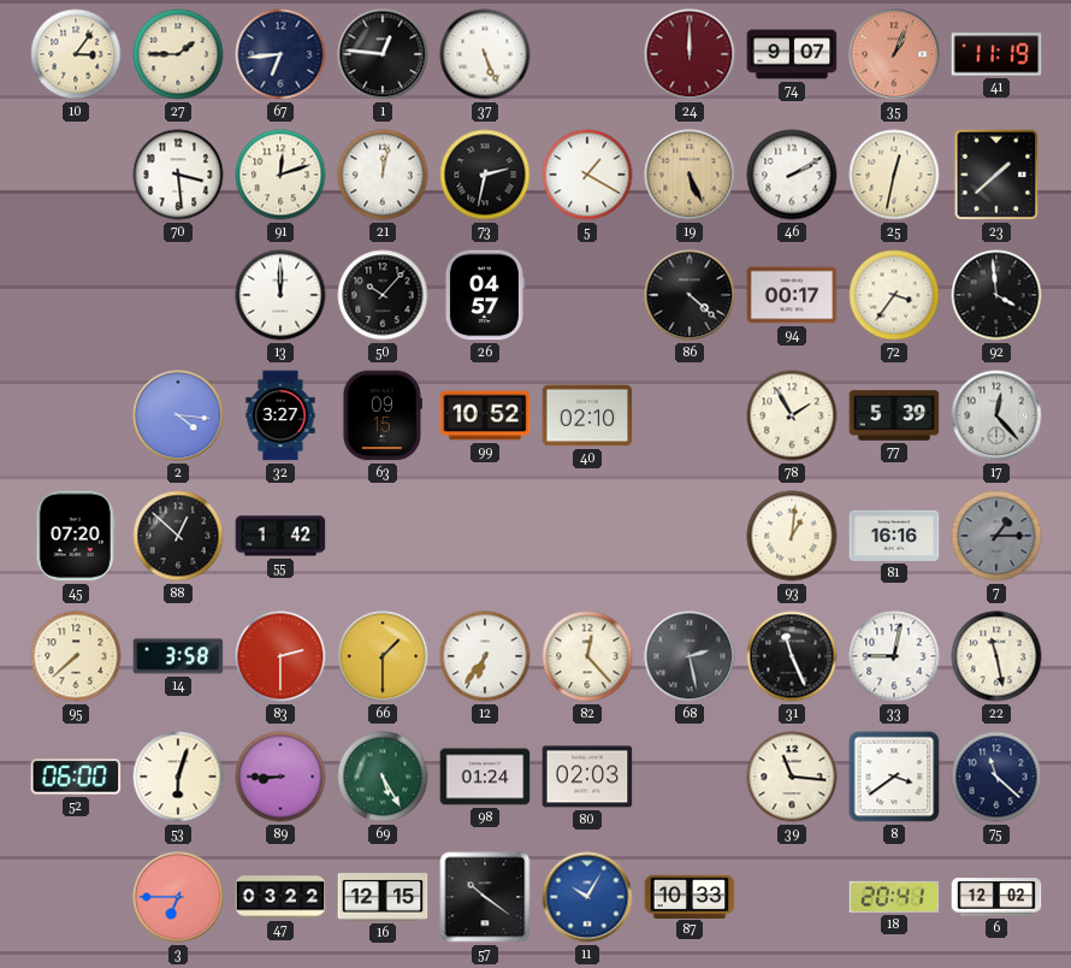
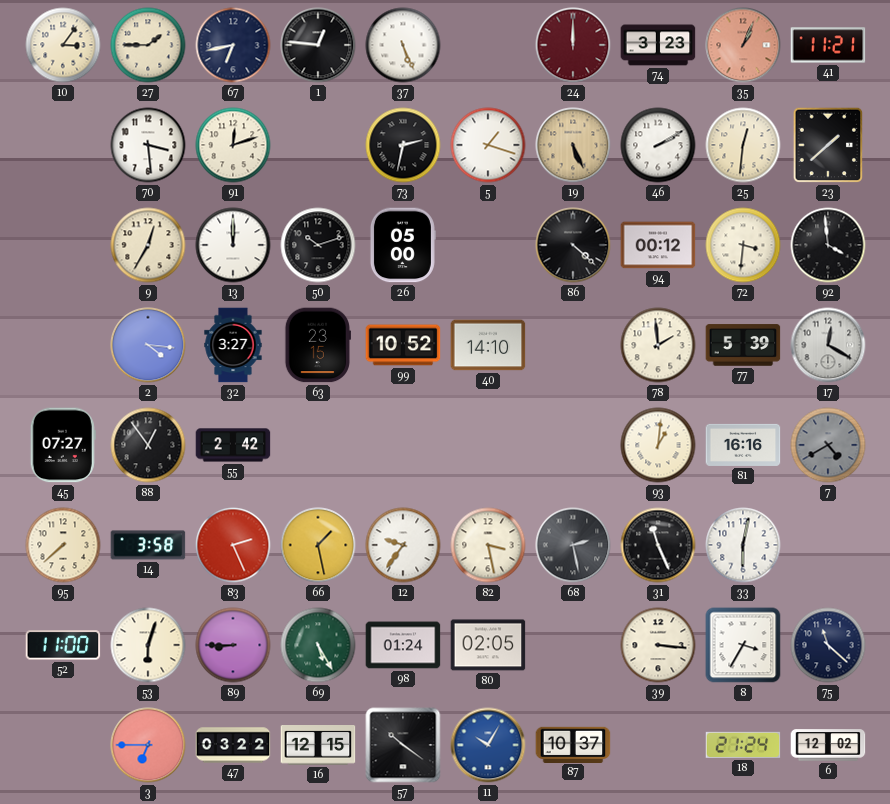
67: 6:44 -> 6:43
74: 9:07 -> 3:23
41: 11:19 -> 11:21
21: 12:02 -> none
5: 1:20 -> 1:18
25: 12:32 -> 12:31
9: none -> 12:35
50: 10:07 -> 10:12
26: 04:57 -> 05:00
94: 00:17 -> 00:12
72: 3:36 -> 3:31
63: 09:15 -> 23:15
40: 02:10 -> 14:10
78: 1:55 -> 1:59
17: 12:23 -> 12:20
45: 07:20 -> 07:27
88: 12:52 -> 12:54
55: 1:42 -> 2:42
7: 1:15 -> 4:40
83: 2:30 -> 2:26
66: 1:30 -> 1:28
12: 6:36 -> 9:36
82: 12:23 -> 3:28
33: 9:02 -> 6:02
22: 11:28 -> none
52: 06:00 -> 11:00
80: 02:03 -> 02:05
39: 11:16 -> 3:16
8: 3:39 -> 3:35
87: 10:33 -> 10:37
18: 20:41 -> 21:24
